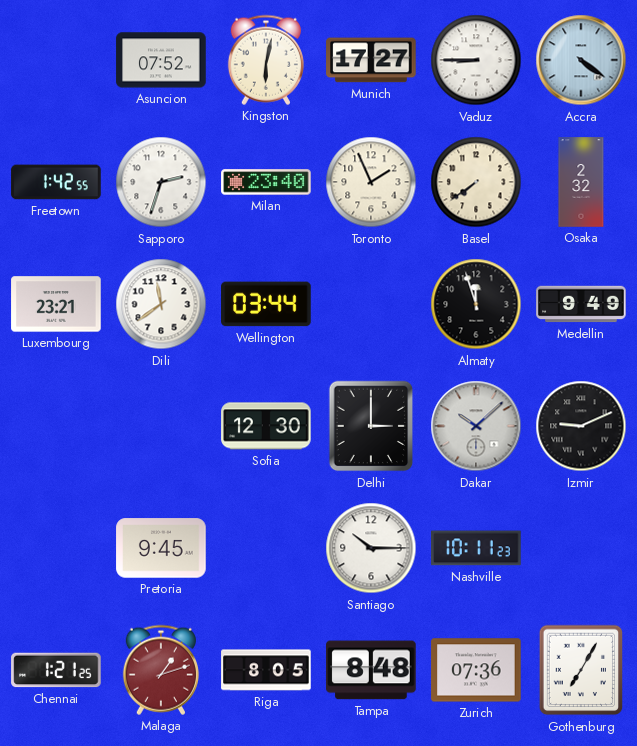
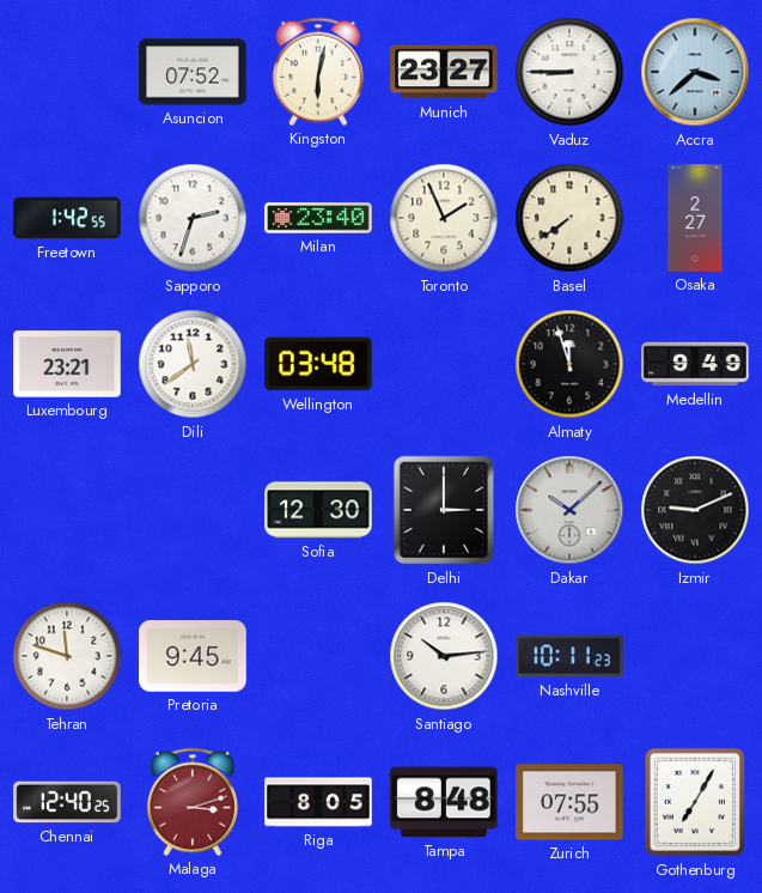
Munich: 17:27 -> 23:27
Accra: 4:21 -> 3:38
Osaka: 2:32 -> 2:27
Wellington: 03:44 -> 03:48
Tehran: none -> 11:48
Santiago: 10:15 -> 10:14
Chennai: 1:21 -> 12:40
Malaga: 1:12 -> 3:12
Zurich: 07:36 -> 07:55
